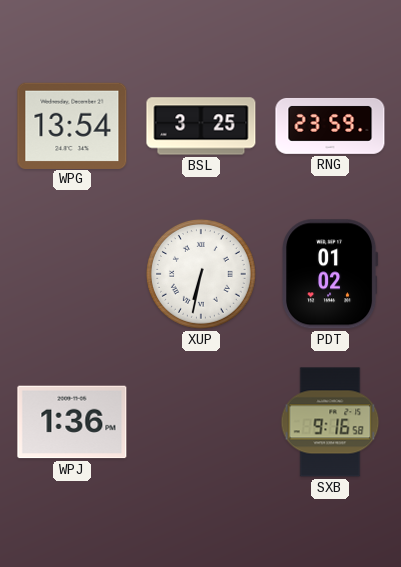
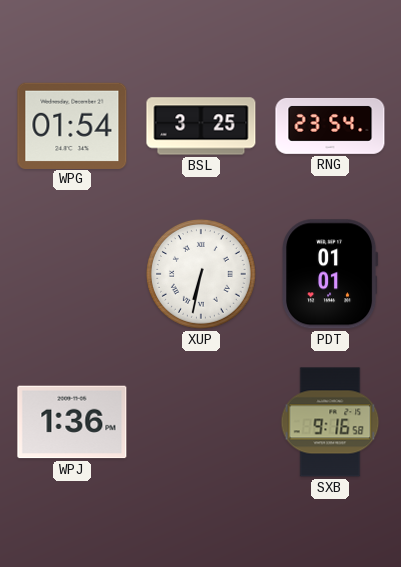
WPG: 13:54 -> 01:54
RNG: 23:59 -> 23:54
PDT: 01:02 -> 01:01
